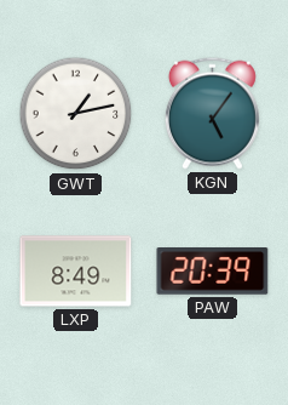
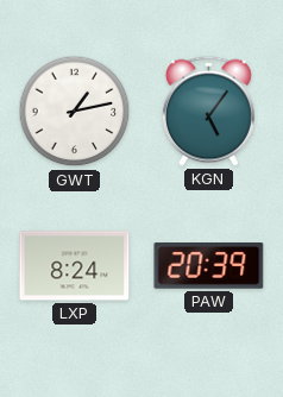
LXP: 8:49 -> 8:24
